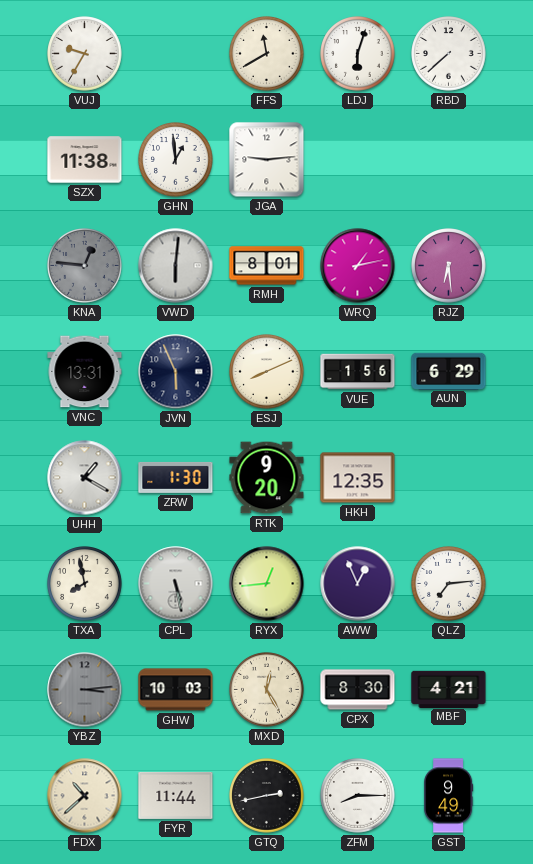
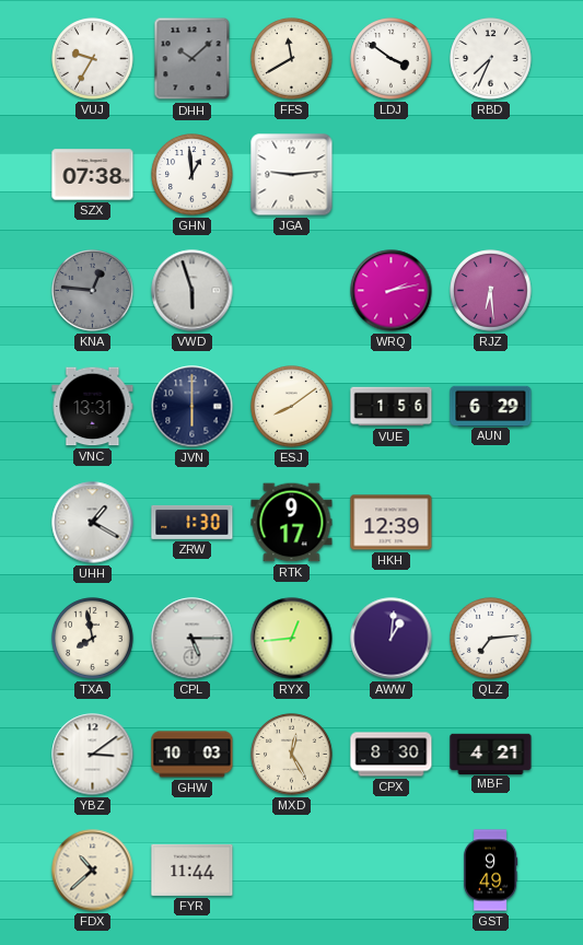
DHH: none -> 10:08
LDJ: 6:03 -> 3:51
RBD: 7:38 -> 7:34
SZX: 11:38 -> 07:38
VWD: 6:01 -> 5:57
RMH: 8:01 -> none
WRQ: 1:13 -> 2:13
JVN: 5:56 -> 6:00
ESJ: 8:11 -> 8:09
RTK: 9:20 -> 9:17
HKH: 12:35 -> 12:39
CPL: 5:28 -> 5:15
AWW: 12:56 -> 1:01
YBZ: 3:14 -> 3:09
YBZ dial: grey -> white
GTQ: 2:43 -> none
ZFM: 8:15 -> none
